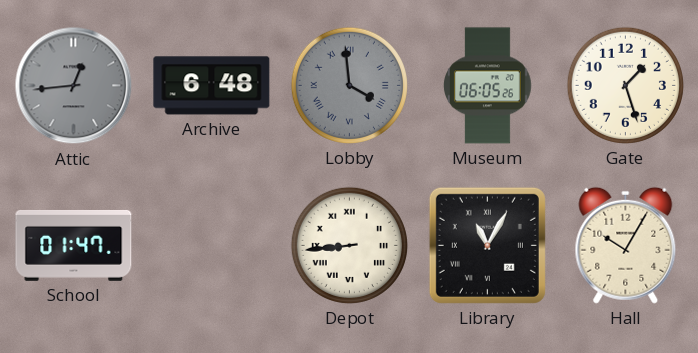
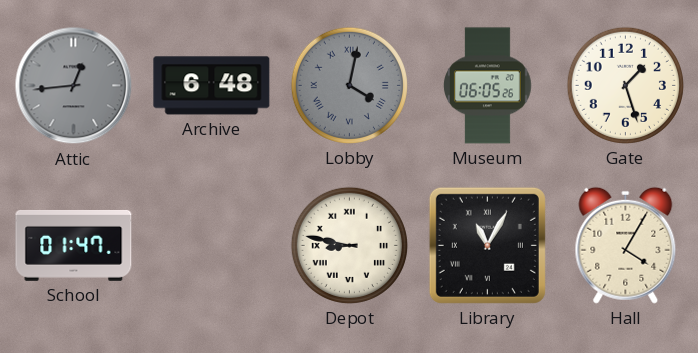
Lobby: 3:59 -> 4:02
Depot: 8:44 -> 8:47
Hall: 10:05 -> 4:05
